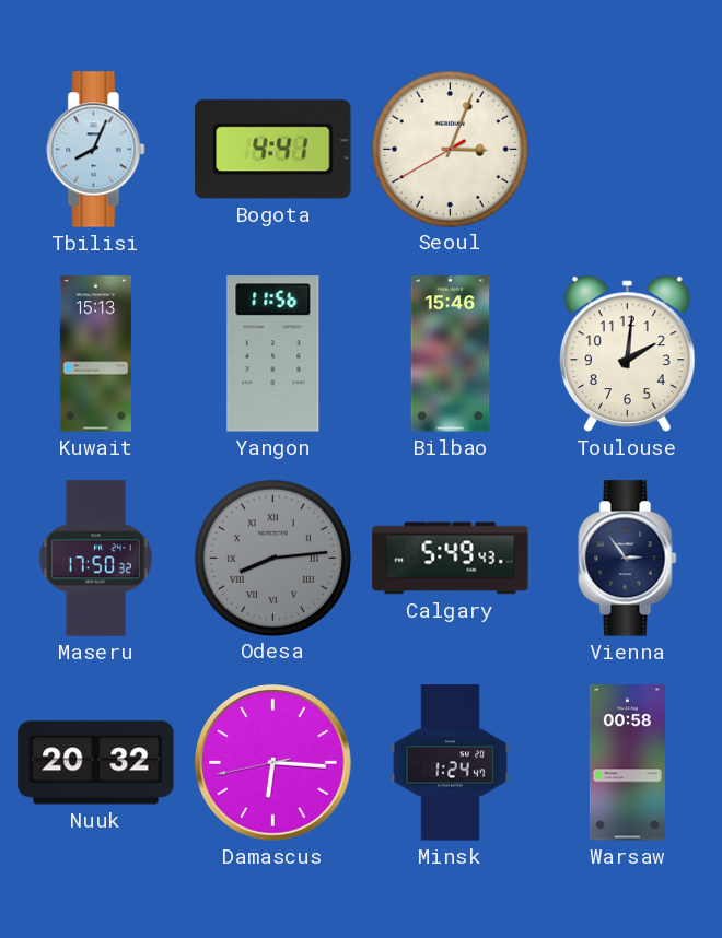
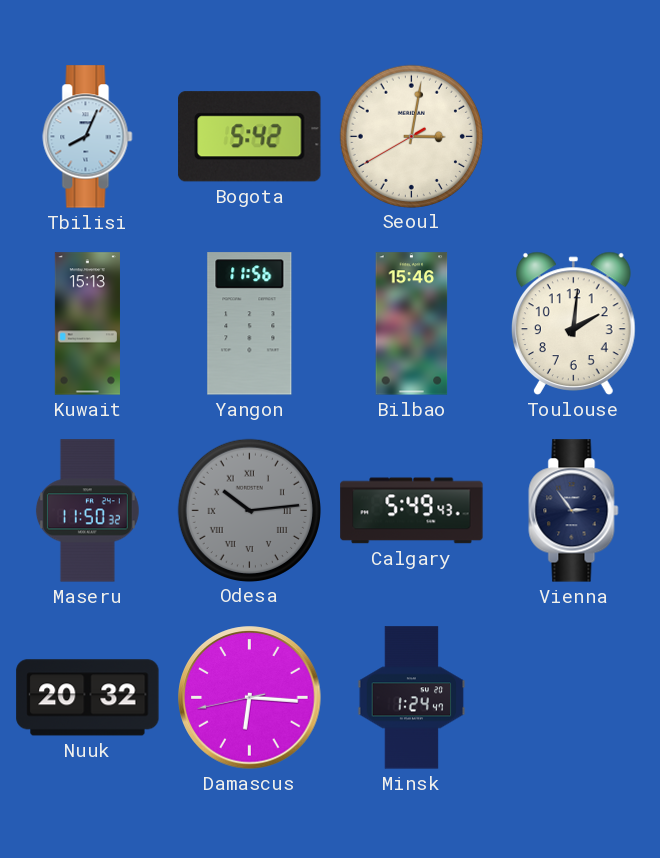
Bogota: 4:41 -> 5:42
Seoul: 3:03 -> 3:01
Maseru: 17:50 -> 11:50
Odesa: 8:14 -> 10:14
Warsaw: 00:58 -> none
